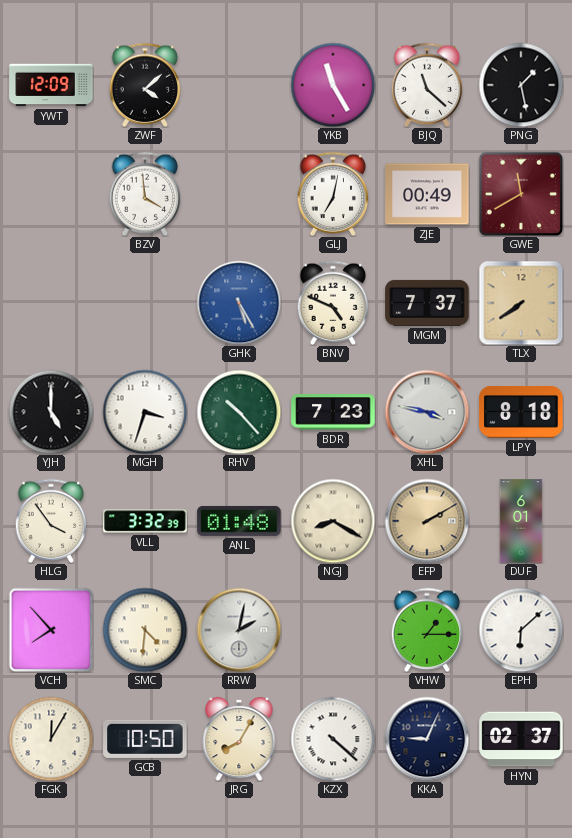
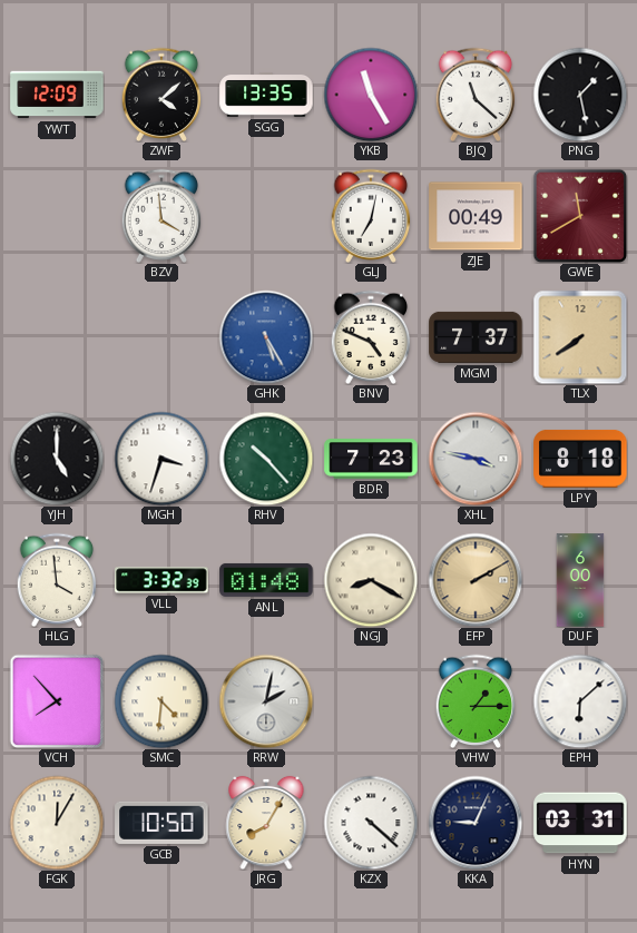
SGG: none -> 13:35
HLG: 3:54 -> 3:59
DUF: 6:01 -> 6:00
HYN: 02:37 -> 03:31
